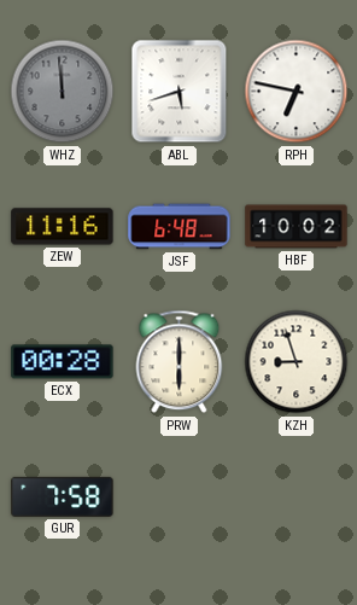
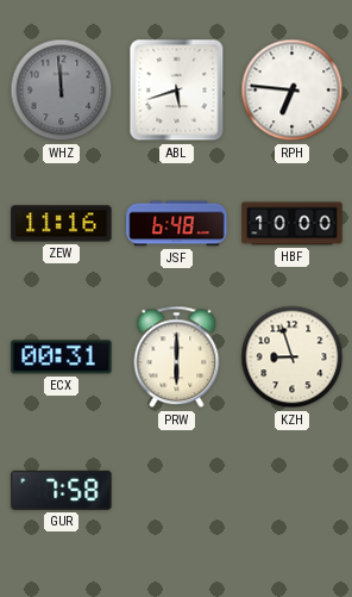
RPH: 6:47 -> 6:46
HBF: 10:02 -> 10:00
ECX: 00:28 -> 00:31
